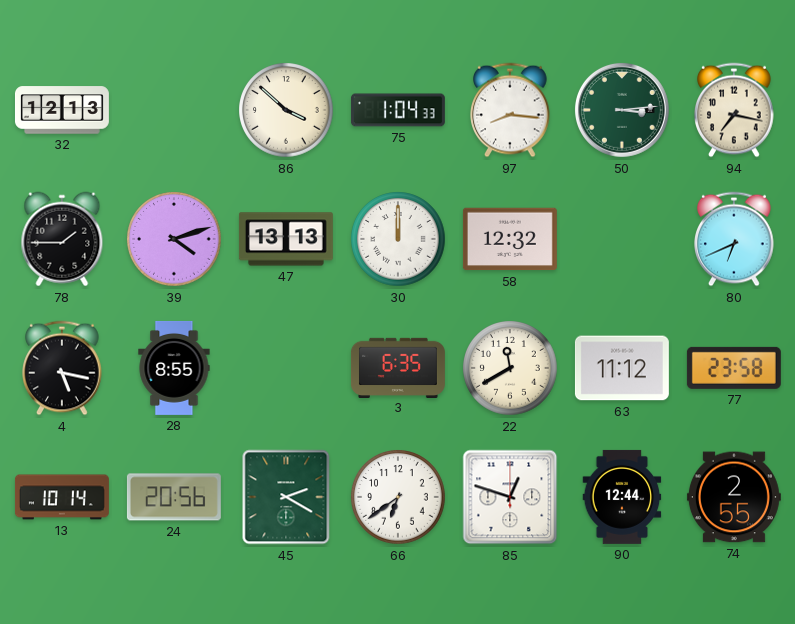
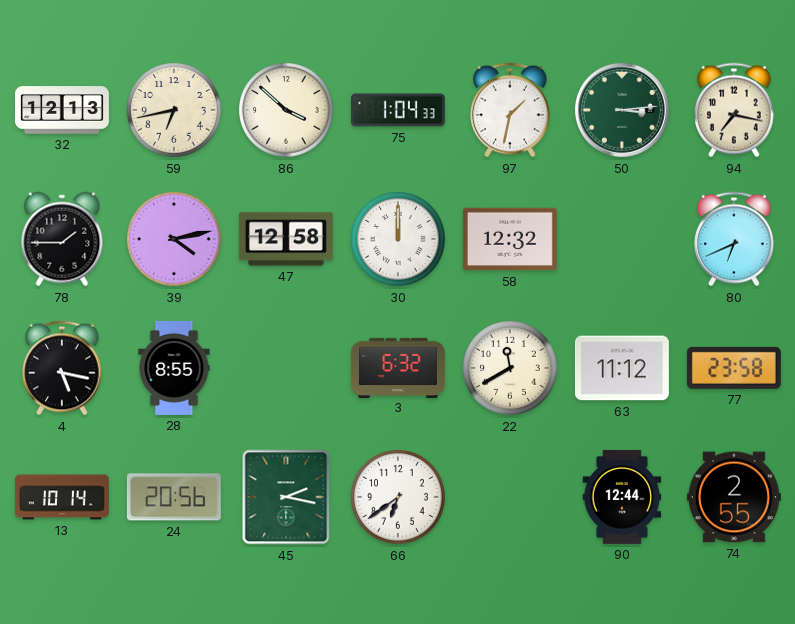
59: none -> 6:43
97: 8:16 -> 1:32
39: 4:12 -> 4:13
47: 13:13 -> 12:58
3: 6:35 -> 6:32
45: 2:20 -> 2:17
85: 12:48 -> none
